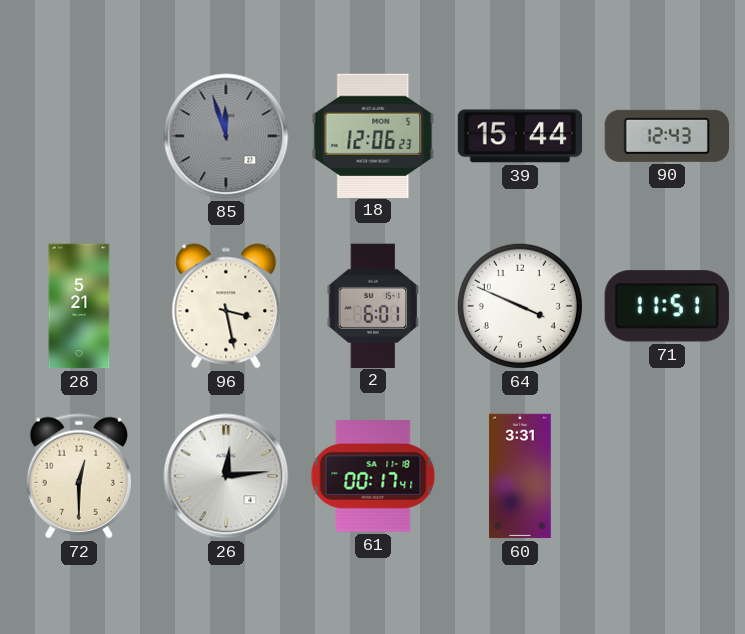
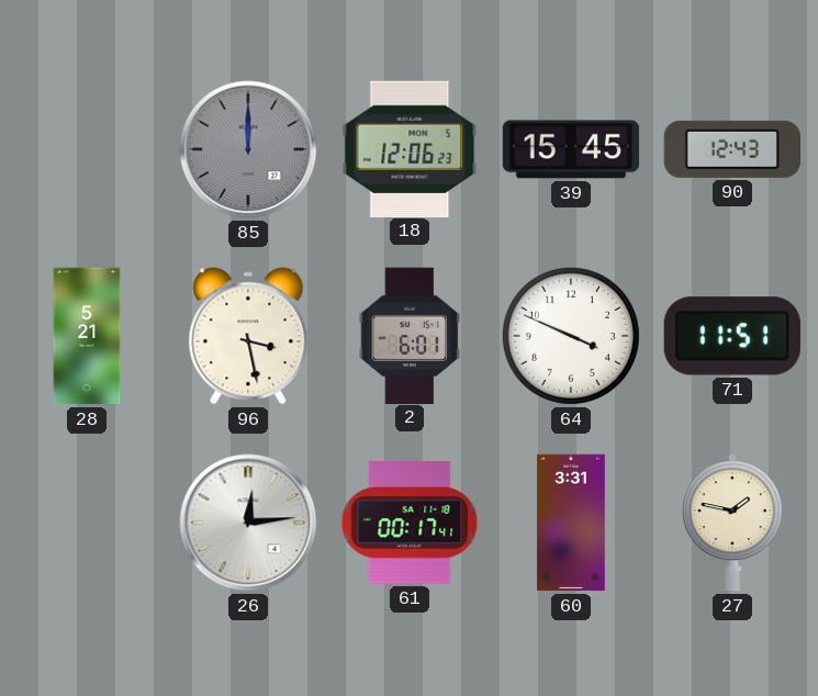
85: 11:57 -> 12:00
39: 15:44 -> 15:45
72: 12:30 -> none
27: none -> 1:47
